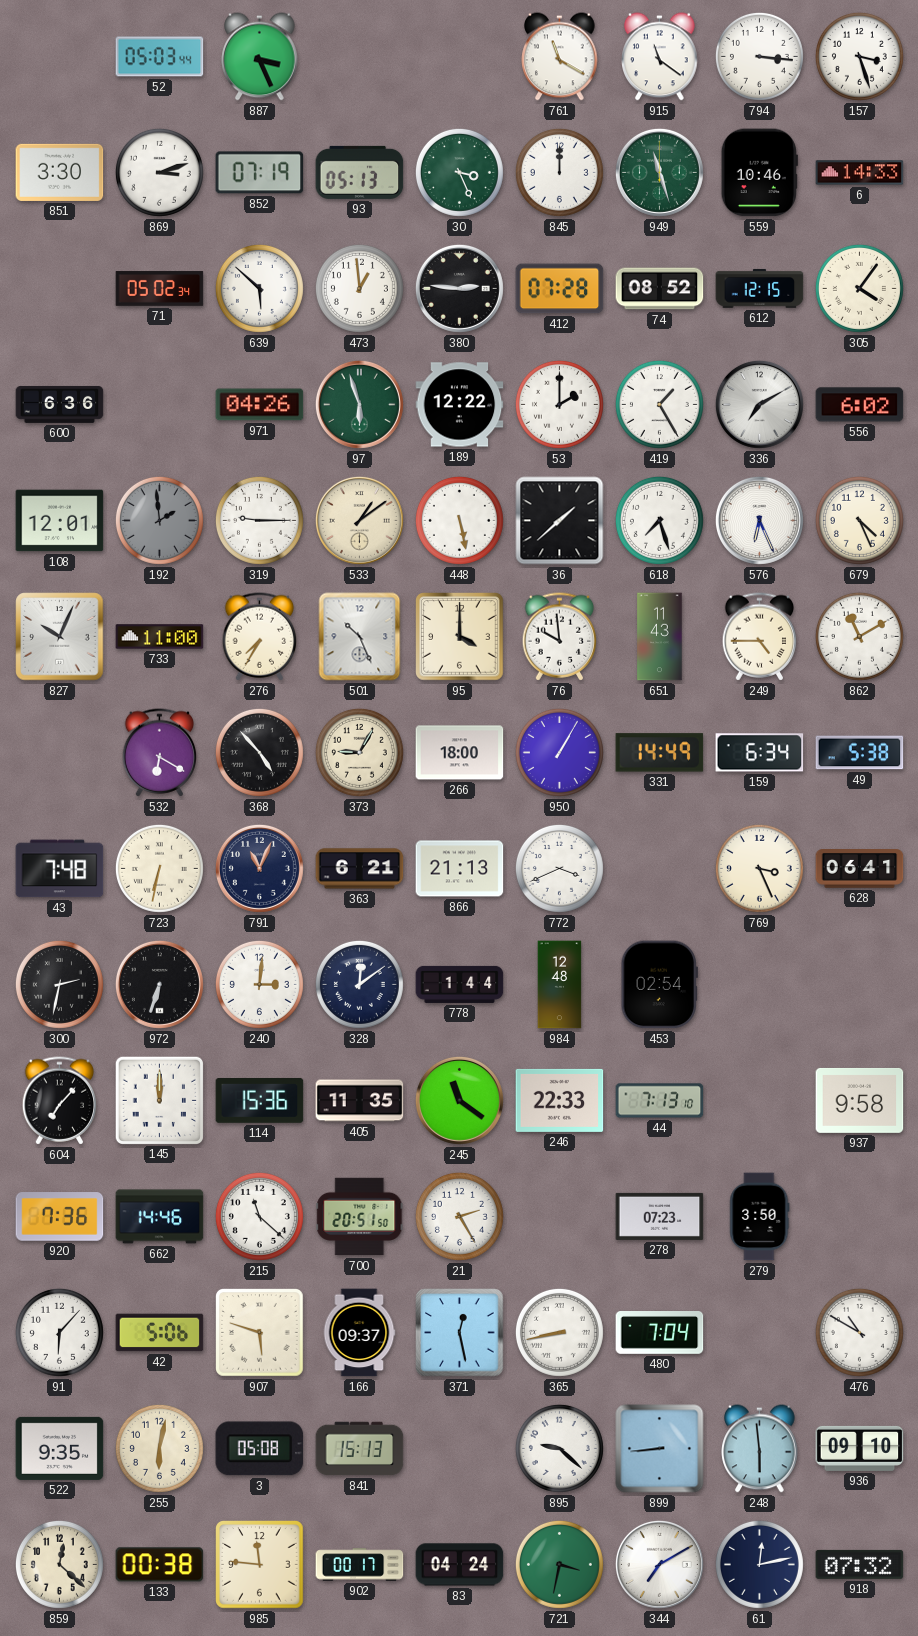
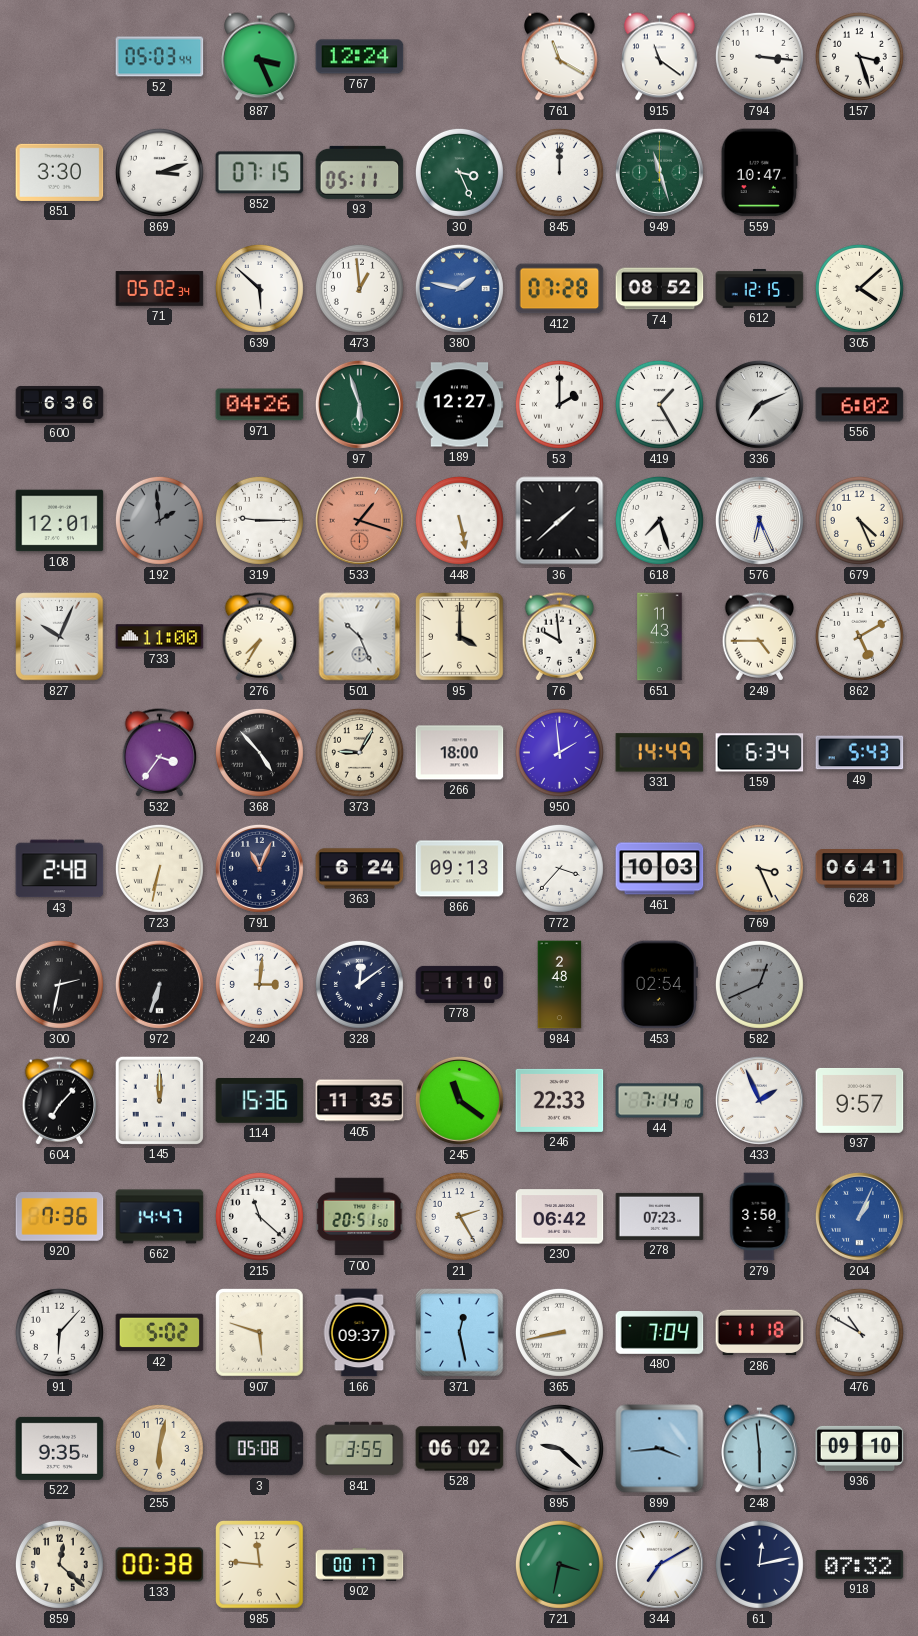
767: none -> 12:24
852: 07:19 -> 07:15
93: 05:13 -> 05:11
559: 10:46 -> 10:47
6: 14:33 -> none
380: 2:46 -> 1:47
380 dial: black -> blue
305: 4:06 -> 4:08
189: 12:22 -> 12:27
336: 7:10 -> 7:11
533: 1:09 -> 1:18
533 dial: cream -> salmon
862: 11:10 -> 5:10
532: 6:20 -> 3:36
950: 1:05 -> 1:59
49: 5:38 -> 5:43
43: 7:48 -> 2:48
363: 6:21 -> 6:24
866: 21:13 -> 09:13
772: 3:41 -> 3:37
461: none -> 10:03
778: 1:44 -> 1:10
984: 12:48 -> 2:48
582: none -> 12:41
44: 7:13 -> 7:14
433: none -> 1:56
937: 9:58 -> 9:57
662: 14:46 -> 14:47
230: none -> 06:42
204: none -> 1:04
42: 5:06 -> 5:02
286: none -> 11:18
841: 15:13 -> 3:55
528: none -> 06:02
899: 8:44 -> 3:44
83: 04:24 -> none
